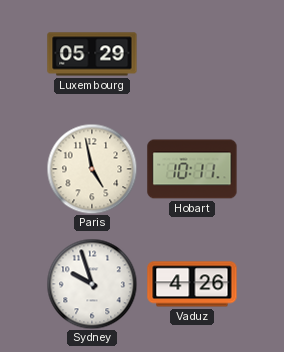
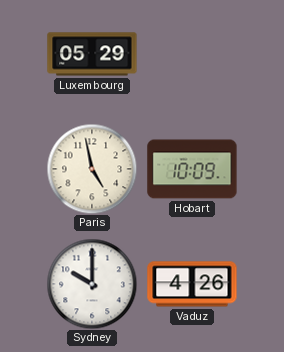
Hobart: 10:11 -> 10:09
Sydney: 9:57 -> 10:00
